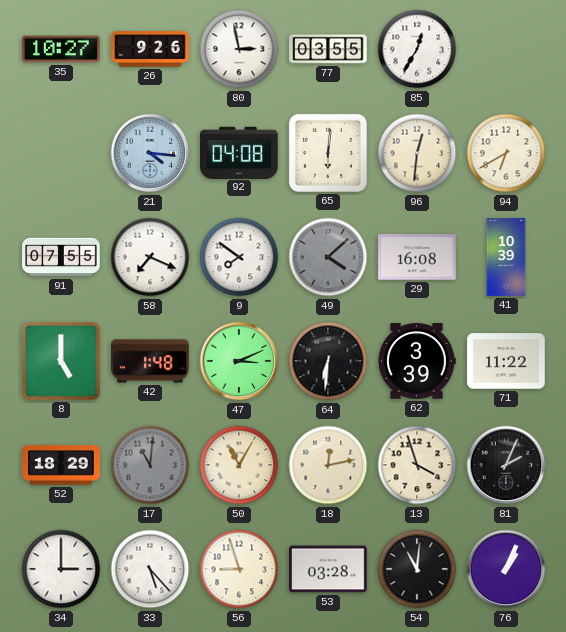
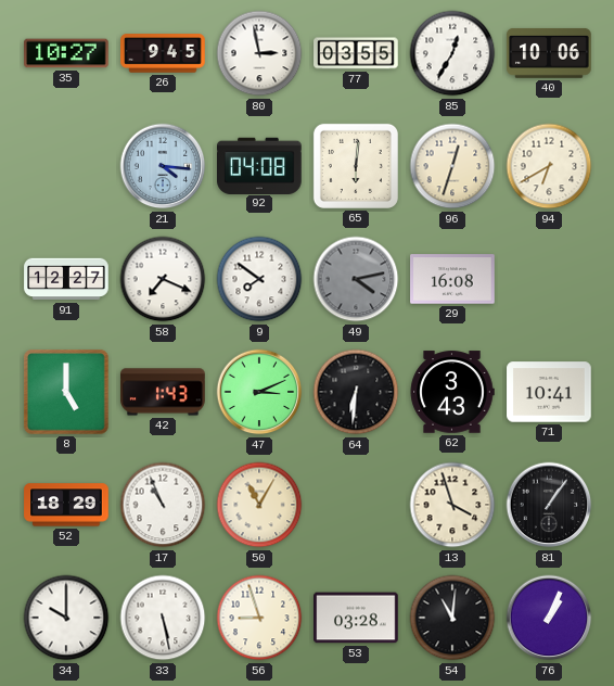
26: 9:26 -> 9:45
40: none -> 10:06
96: 12:31 -> 12:33
91: 07:55 -> 12:27
49: 4:08 -> 4:13
41: 10:39 -> none
42: 1:48 -> 1:43
62: 3:39 -> 3:43
71: 11:22 -> 10:41
17: 11:01 -> 10:56
17 dial: grey -> white
18: 12:13 -> none
81: 2:04 -> 1:06
34: 3:00 -> 10:00
33: 5:23 -> 5:28
